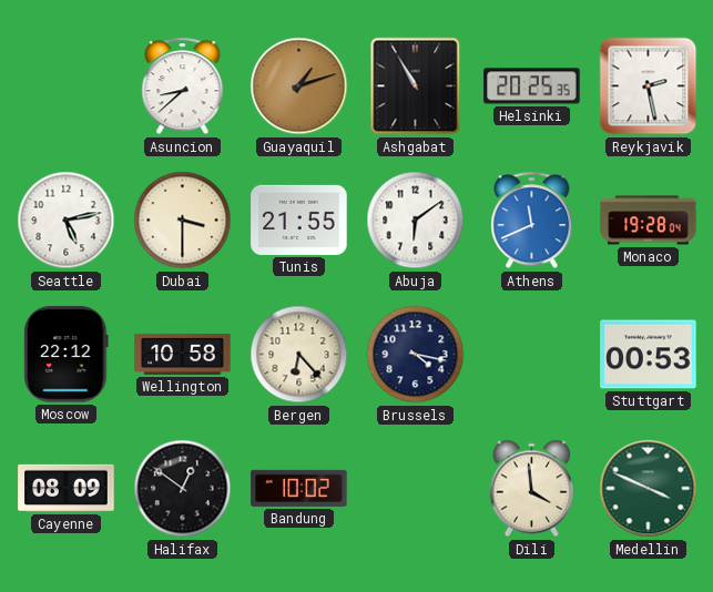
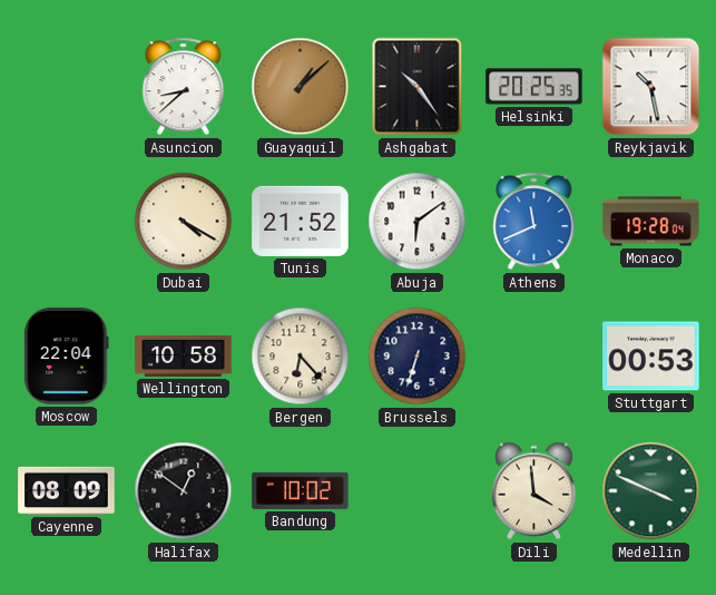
Guayaquil: 1:12 -> 1:08
Ashgabat: 10:55 -> 10:24
Reykjavik: 2:28 -> 10:28
Seattle: 5:13 -> none
Dubai: 3:30 -> 4:20
Tunis: 21:55 -> 21:52
Moscow: 22:12 -> 22:04
Brussels: 4:17 -> 6:33
